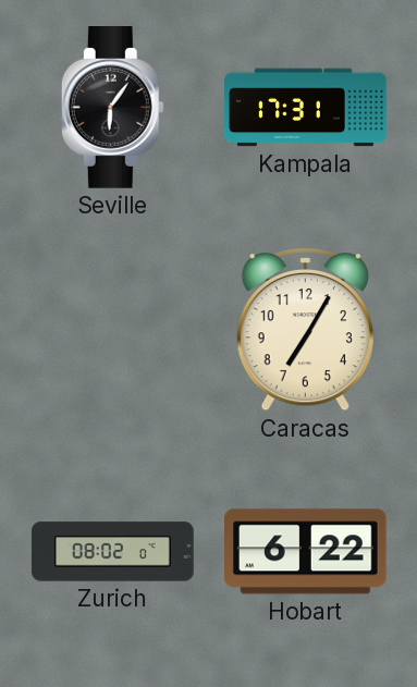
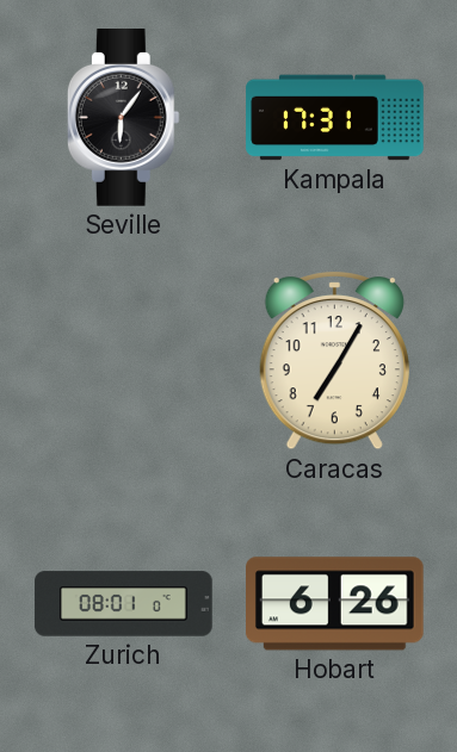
Zurich: 08:02 -> 08:01
Hobart: 6:22 -> 6:26
